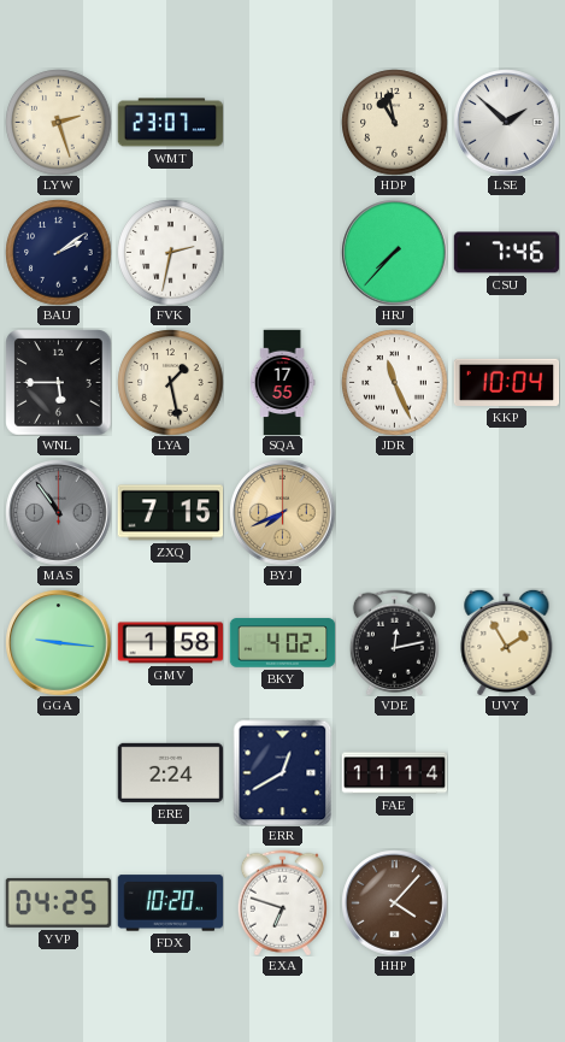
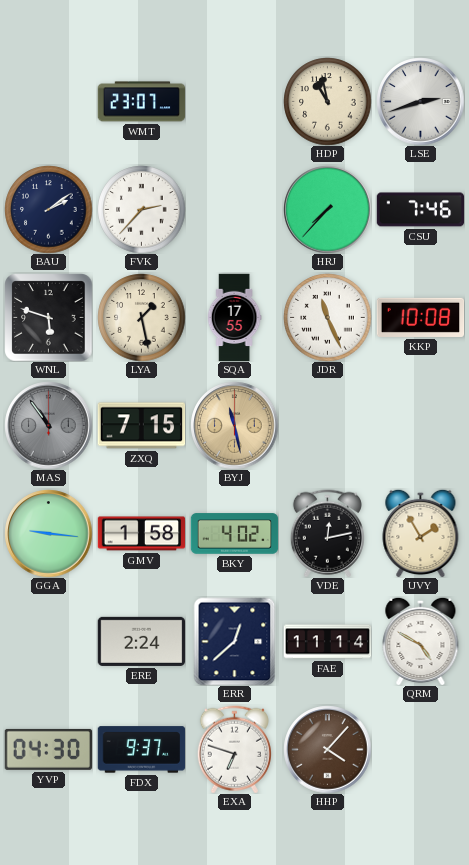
LYW: 2:27 -> none
LSE: 1:52 -> 2:42
FVK: 2:32 -> 2:37
WNL: 5:45 -> 5:48
KKP: 10:04 -> 10:08
BYJ: 7:41 -> 11:28
ERR: 12:40 -> 12:38
QRM: none -> 4:50
YVP: 04:25 -> 04:30
FDX: 10:20 -> 9:37
